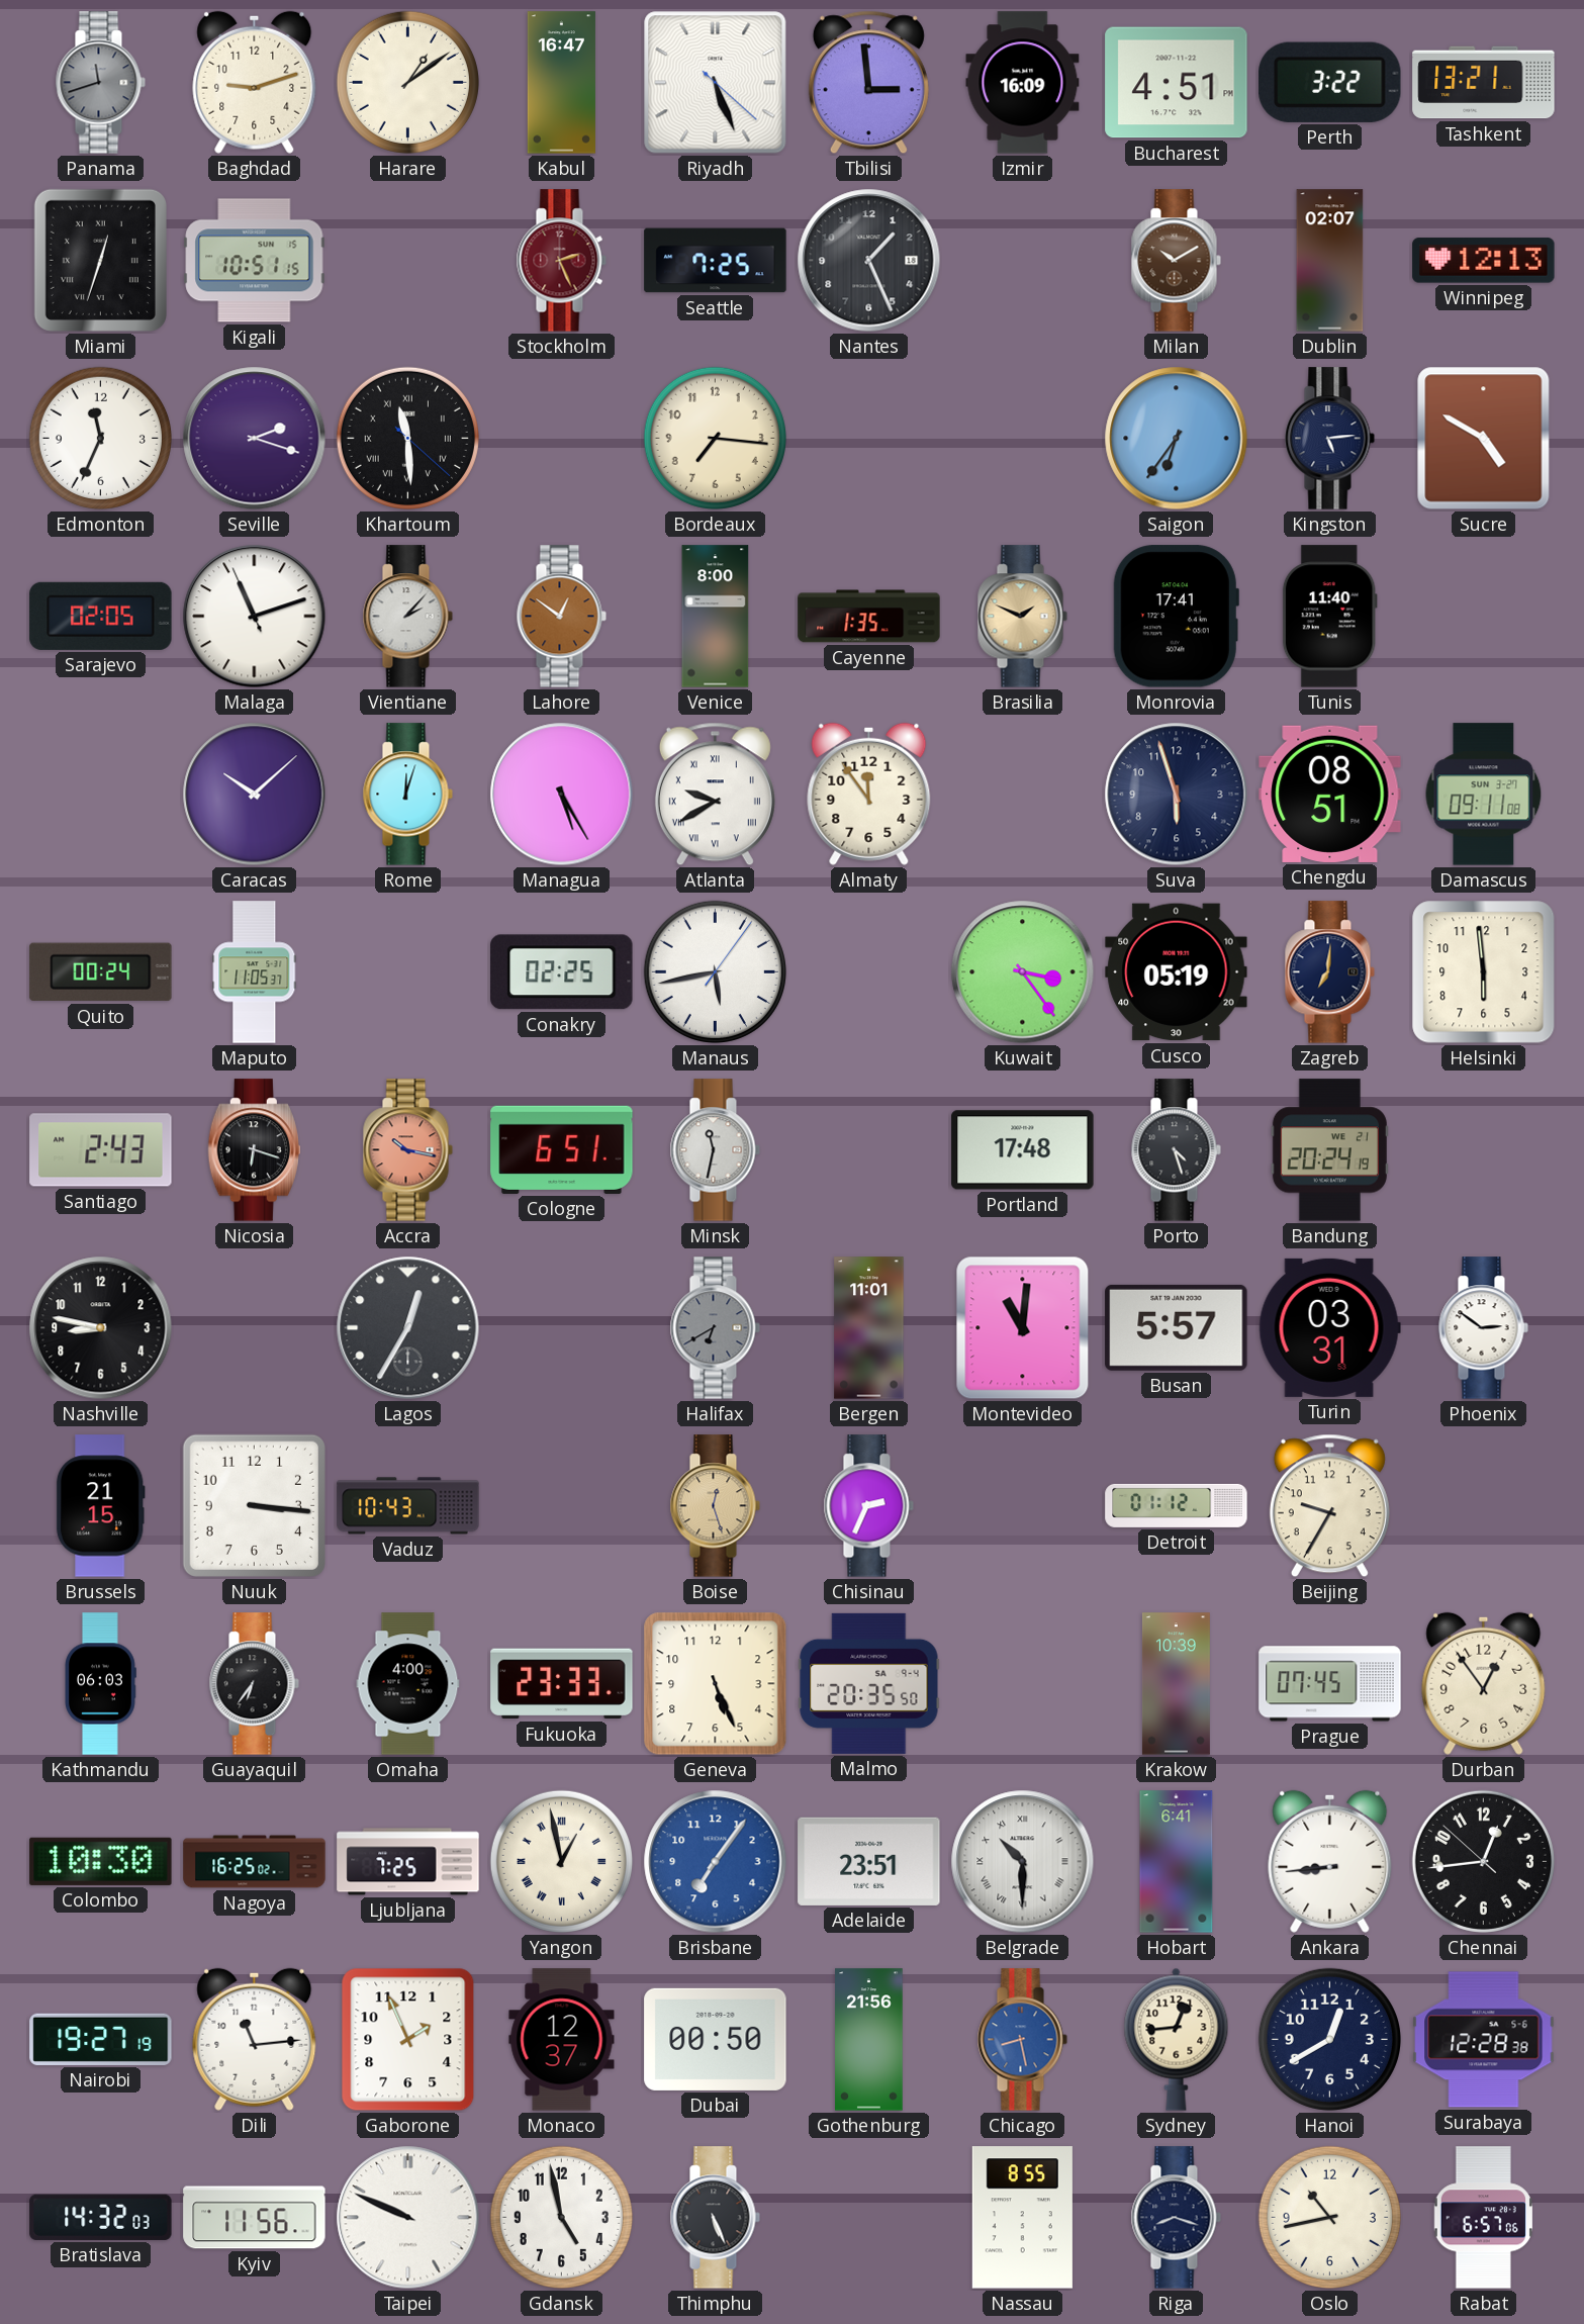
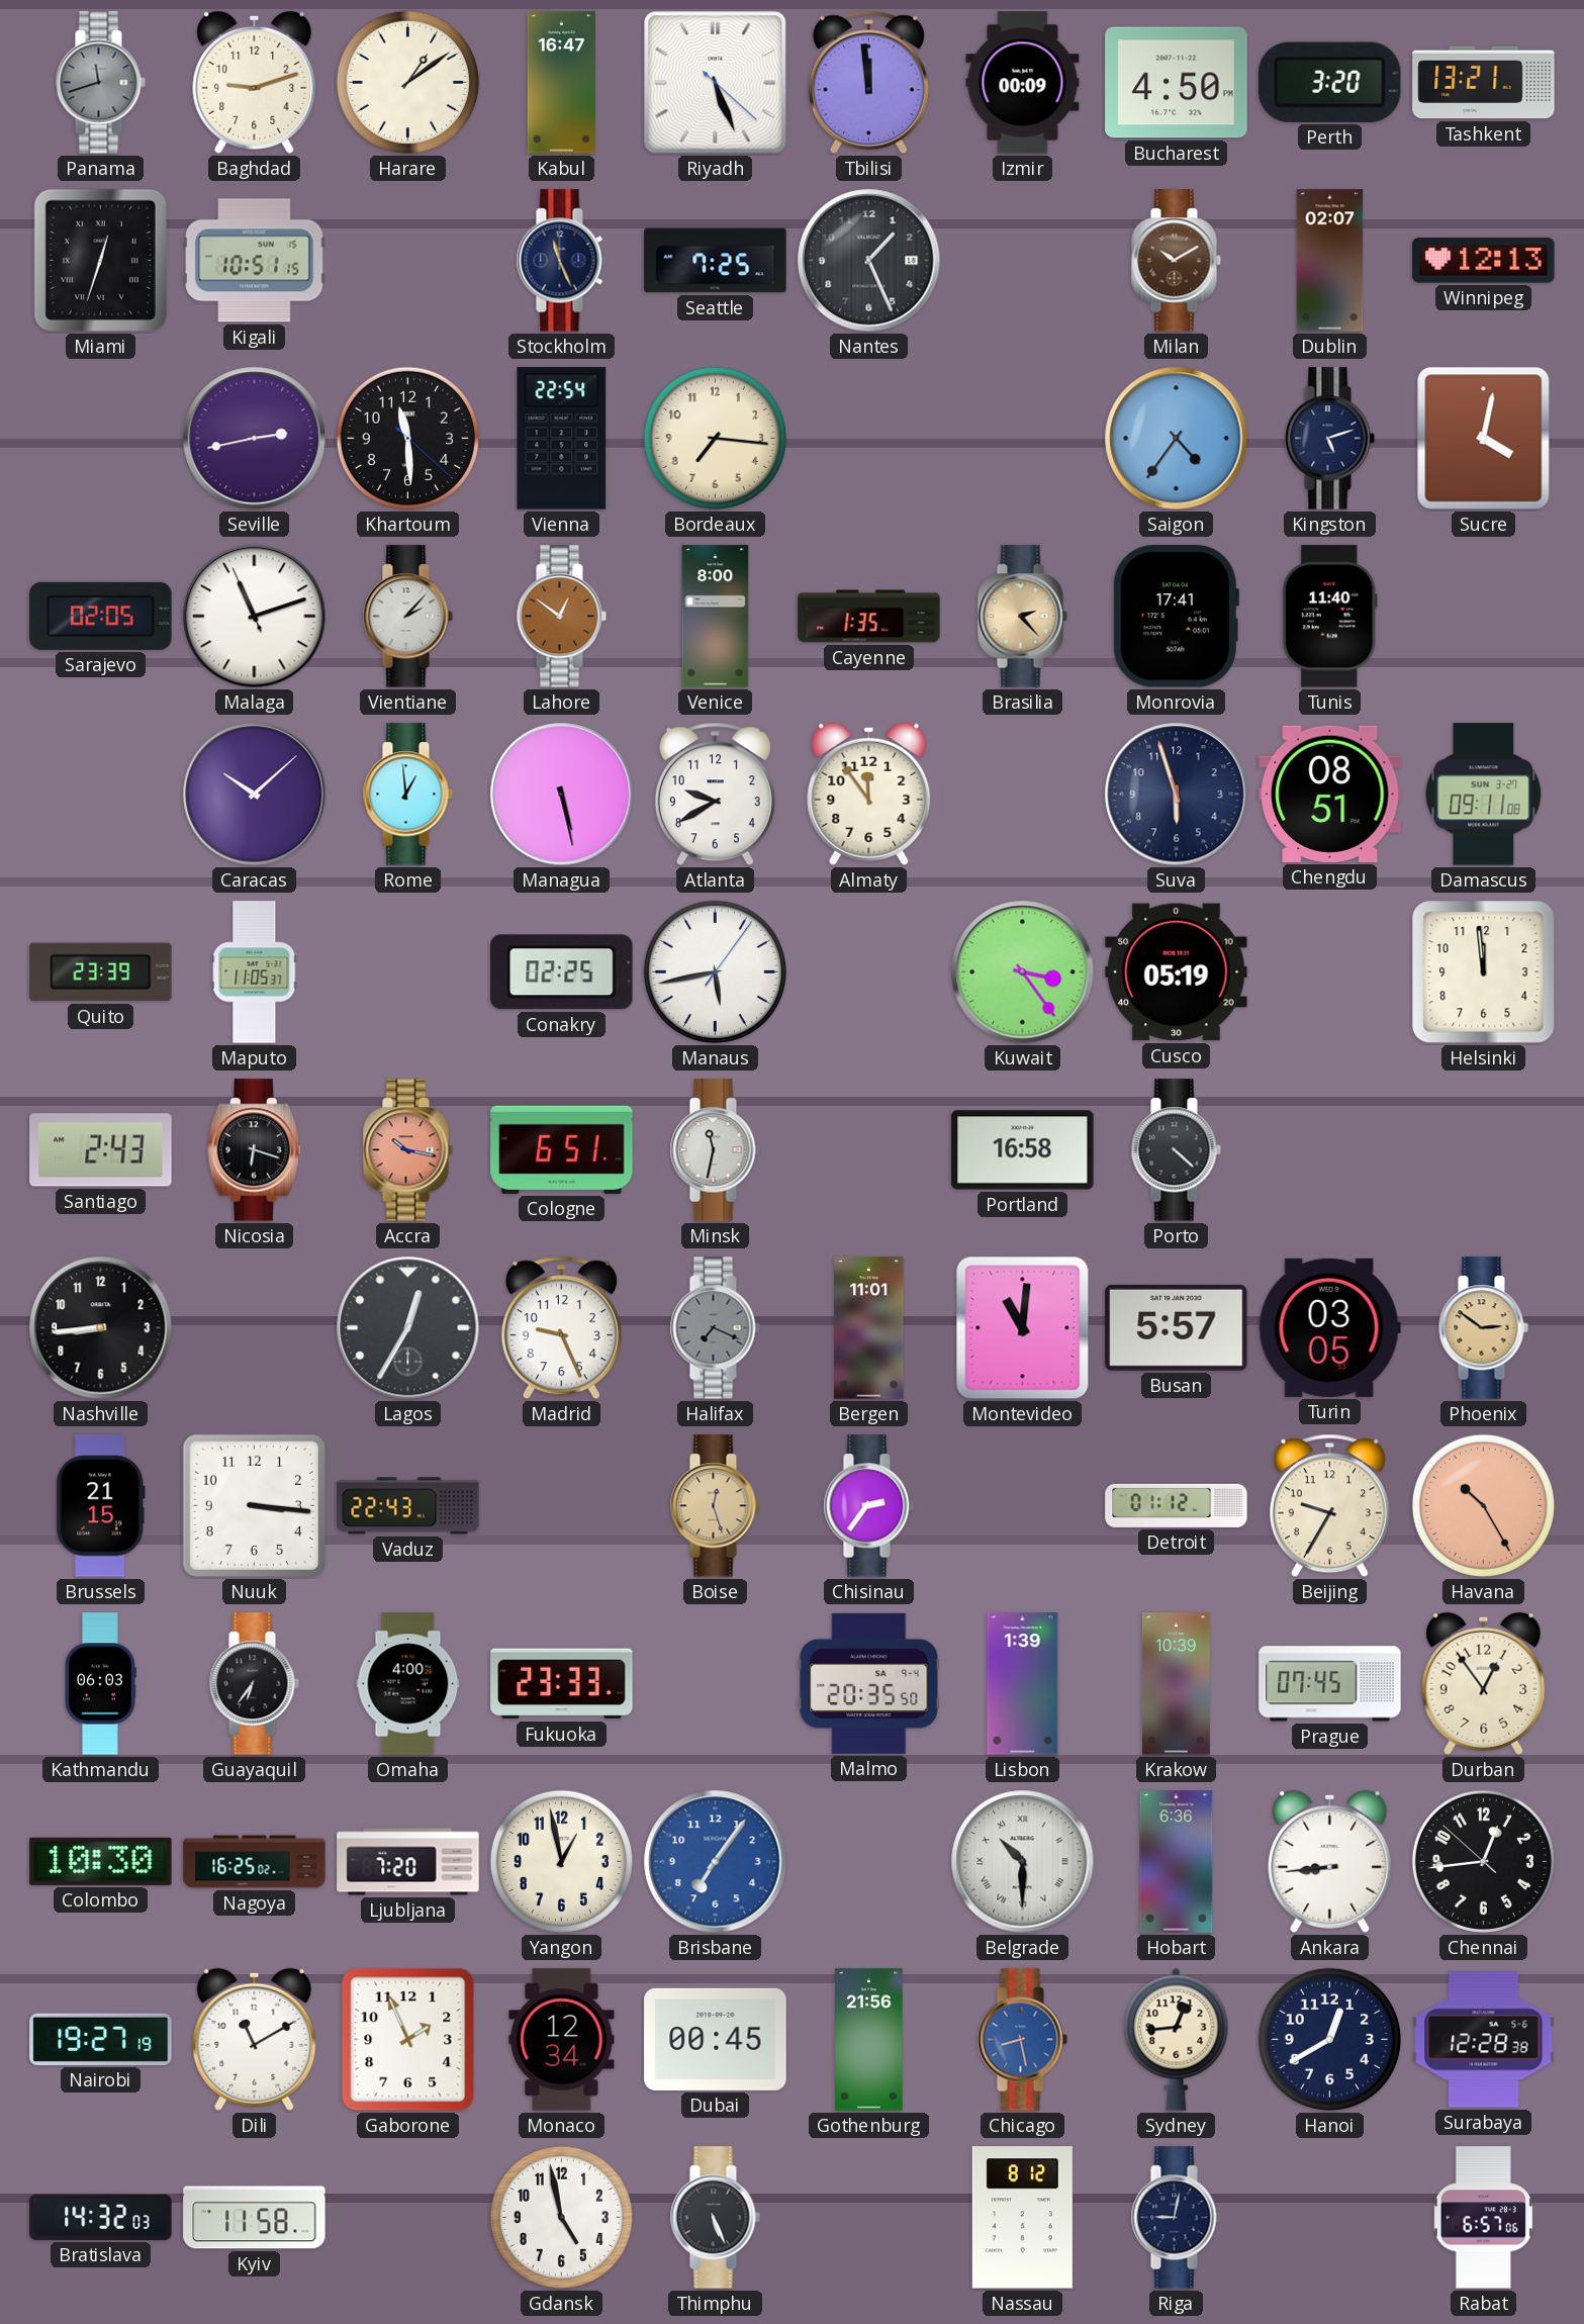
Tbilisi: 2:59 -> 11:59
Izmir: 16:09 -> 00:09
Bucharest: 4:51 -> 4:50
Perth: 3:22 -> 3:20
Stockholm: 2:26 -> 11:26
Stockholm dial: burgundy -> navy
Edmonton: 11:34 -> none
Seville: 2:18 -> 2:43
Khartoum numerals: Roman -> Arabic
Vienna: none -> 22:54
Saigon: 6:36 -> 4:36
Kingston: 5:14 -> 5:12
Sucre: 4:50 -> 4:02
Brasilia: 1:49 -> 2:23
Rome: 12:03 -> 12:59
Managua: 5:25 -> 5:28
Atlanta numerals: Roman -> Arabic
Quito: 00:24 -> 23:39
Zagreb: 7:01 -> none
Helsinki: 5:59 -> 11:59
Portland: 17:48 -> 16:58
Porto: 4:27 -> 4:22
Bandung: 20:24 -> none
Nashville: 8:47 -> 8:44
Madrid: none -> 9:26
Halifax: 6:40 -> 7:19
Turin: 03:31 -> 03:05
Phoenix dial: white -> champagne
Vaduz: 10:43 -> 22:43
Chisinau: 2:34 -> 2:36
Havana: none -> 10:25
Geneva: 5:26 -> none
Lisbon: none -> 1:39
Ljubljana: 7:25 -> 7:20
Yangon numerals: Roman -> Arabic
Adelaide: 23:51 -> none
Hobart: 6:41 -> 6:36
Dili: 11:14 -> 11:10
Monaco: 12:37 -> 12:34
Dubai: 00:50 -> 00:45
Kyiv: 11:56 -> 11:58
Taipei: 9:49 -> none
Nassau: 8:55 -> 8:12
Riga: 8:18 -> 9:02
Oslo: 10:43 -> none
